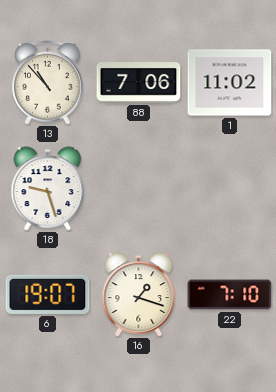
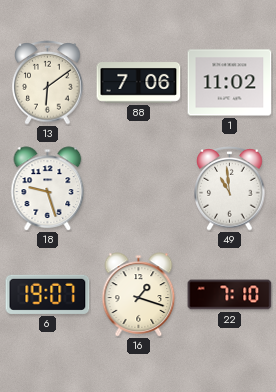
13: 10:53 -> 6:09
49: none -> 10:59
